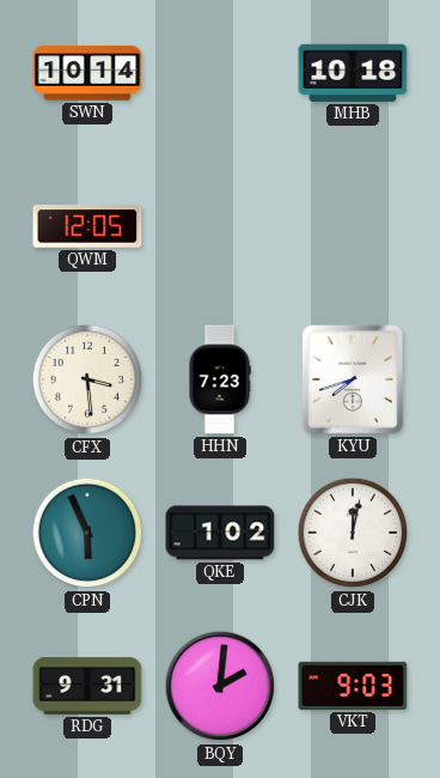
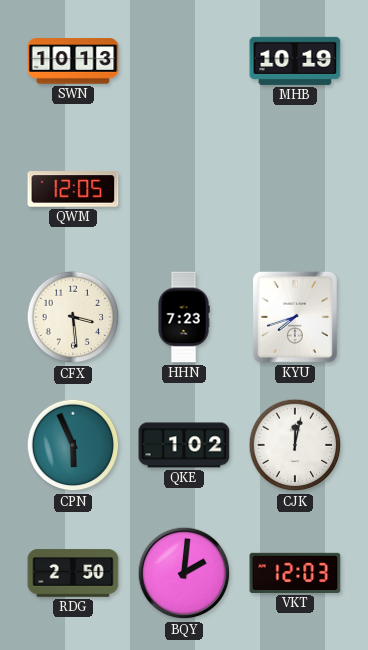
SWN: 10:14 -> 10:13
MHB: 10:18 -> 10:19
RDG: 9:31 -> 2:50
VKT: 9:03 -> 12:03
